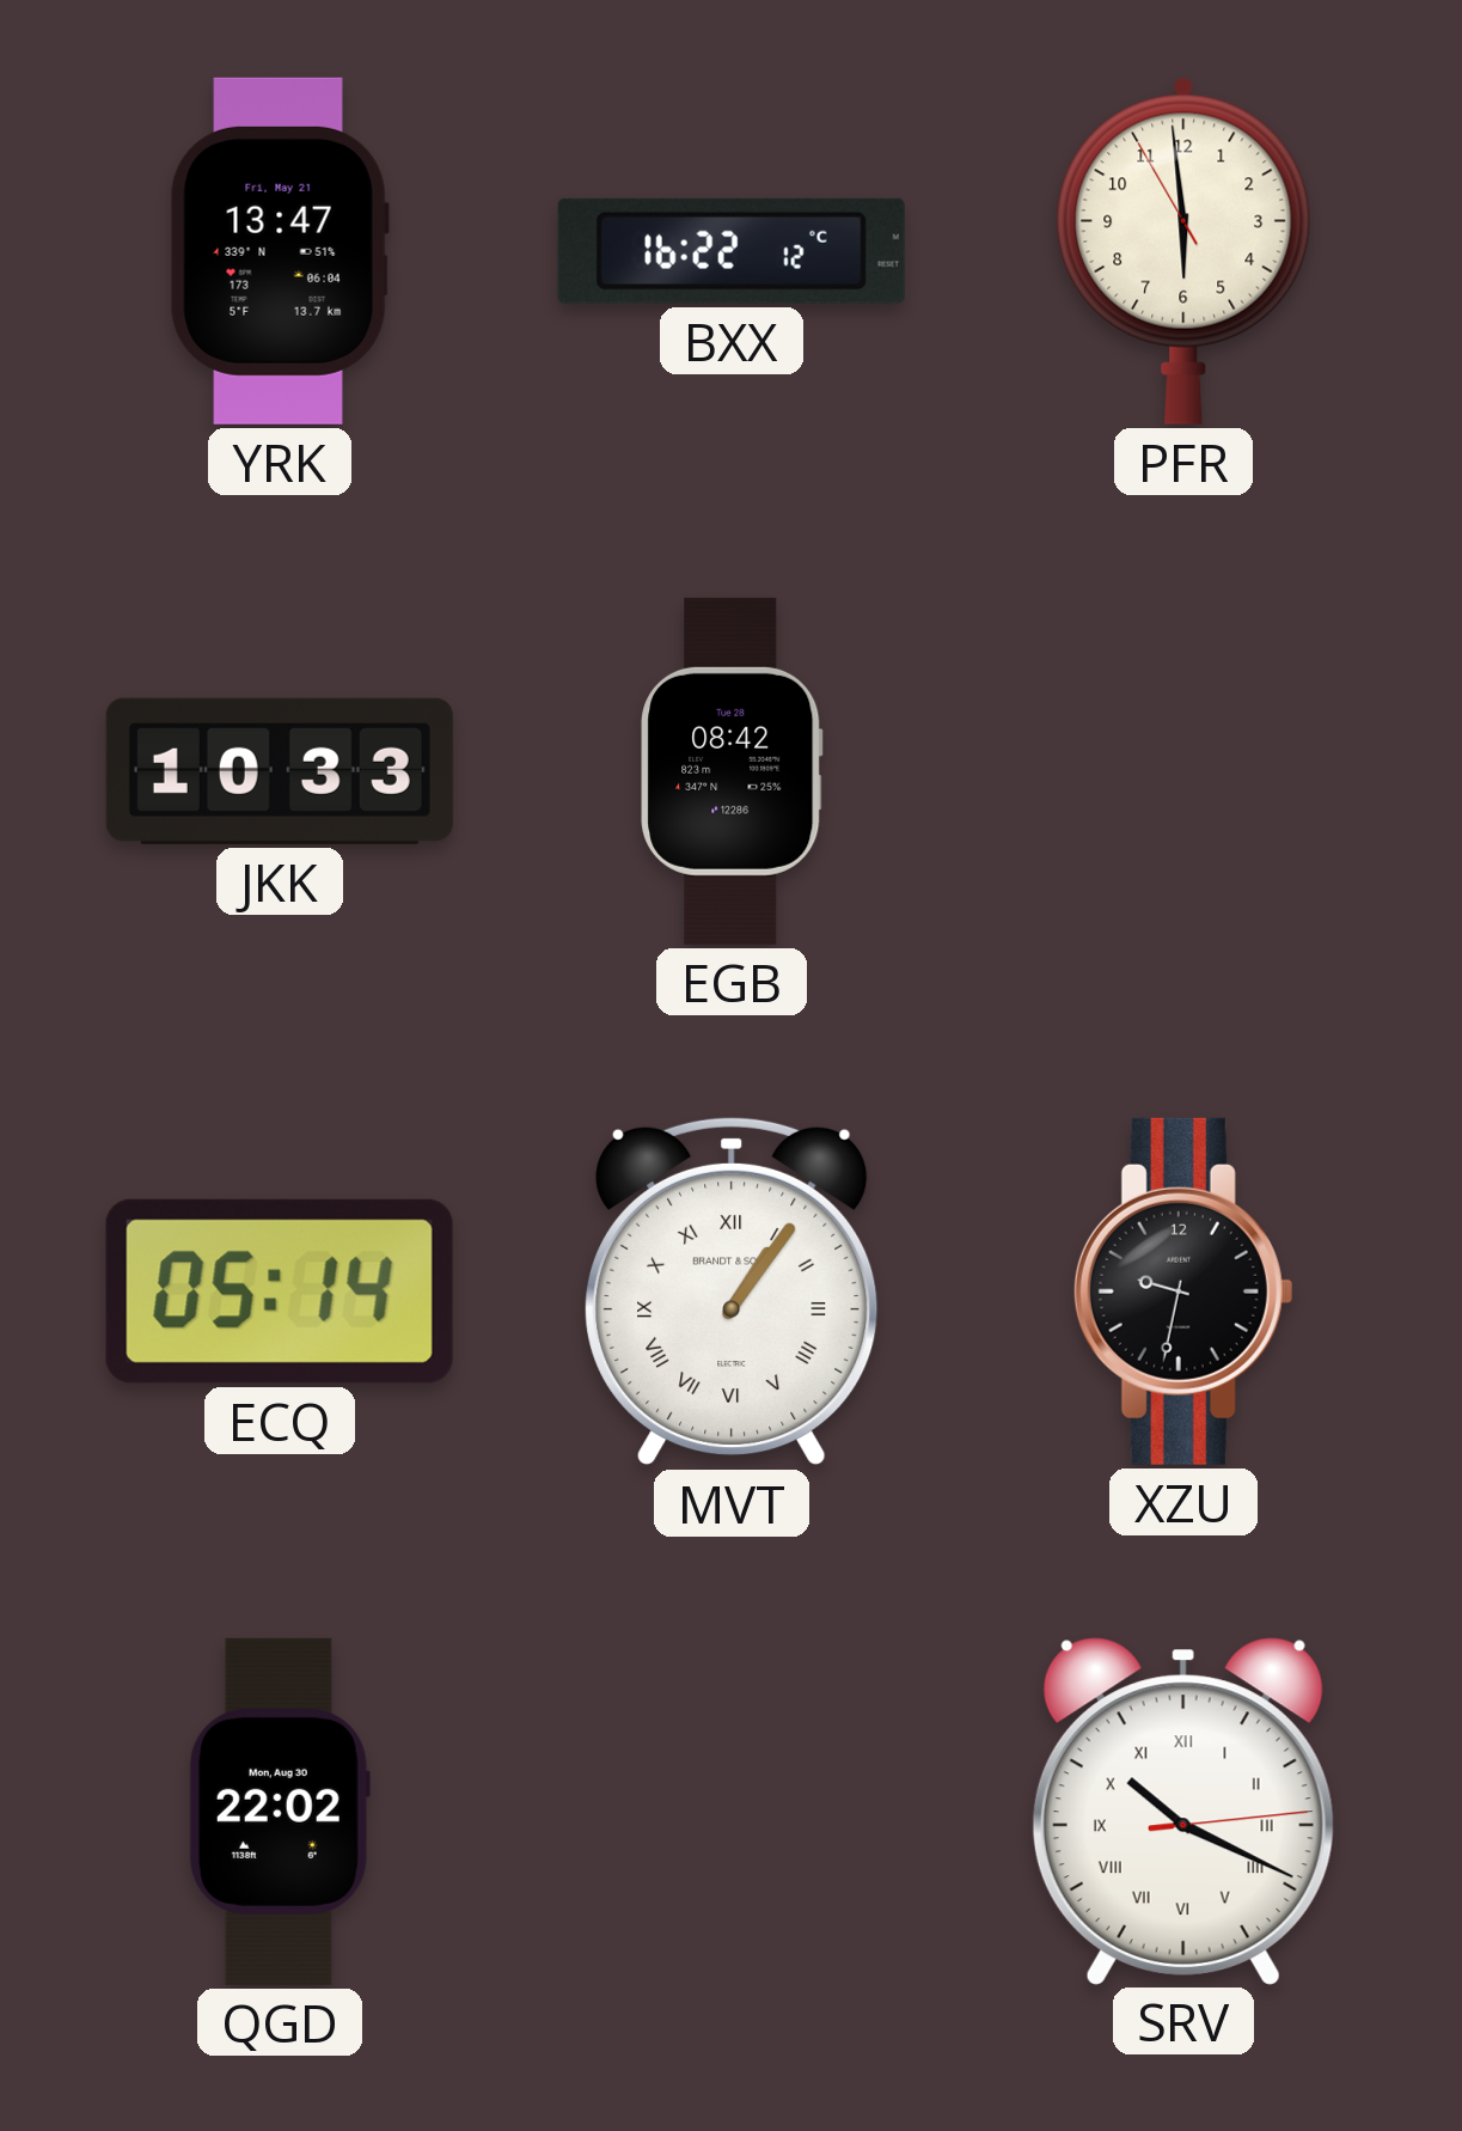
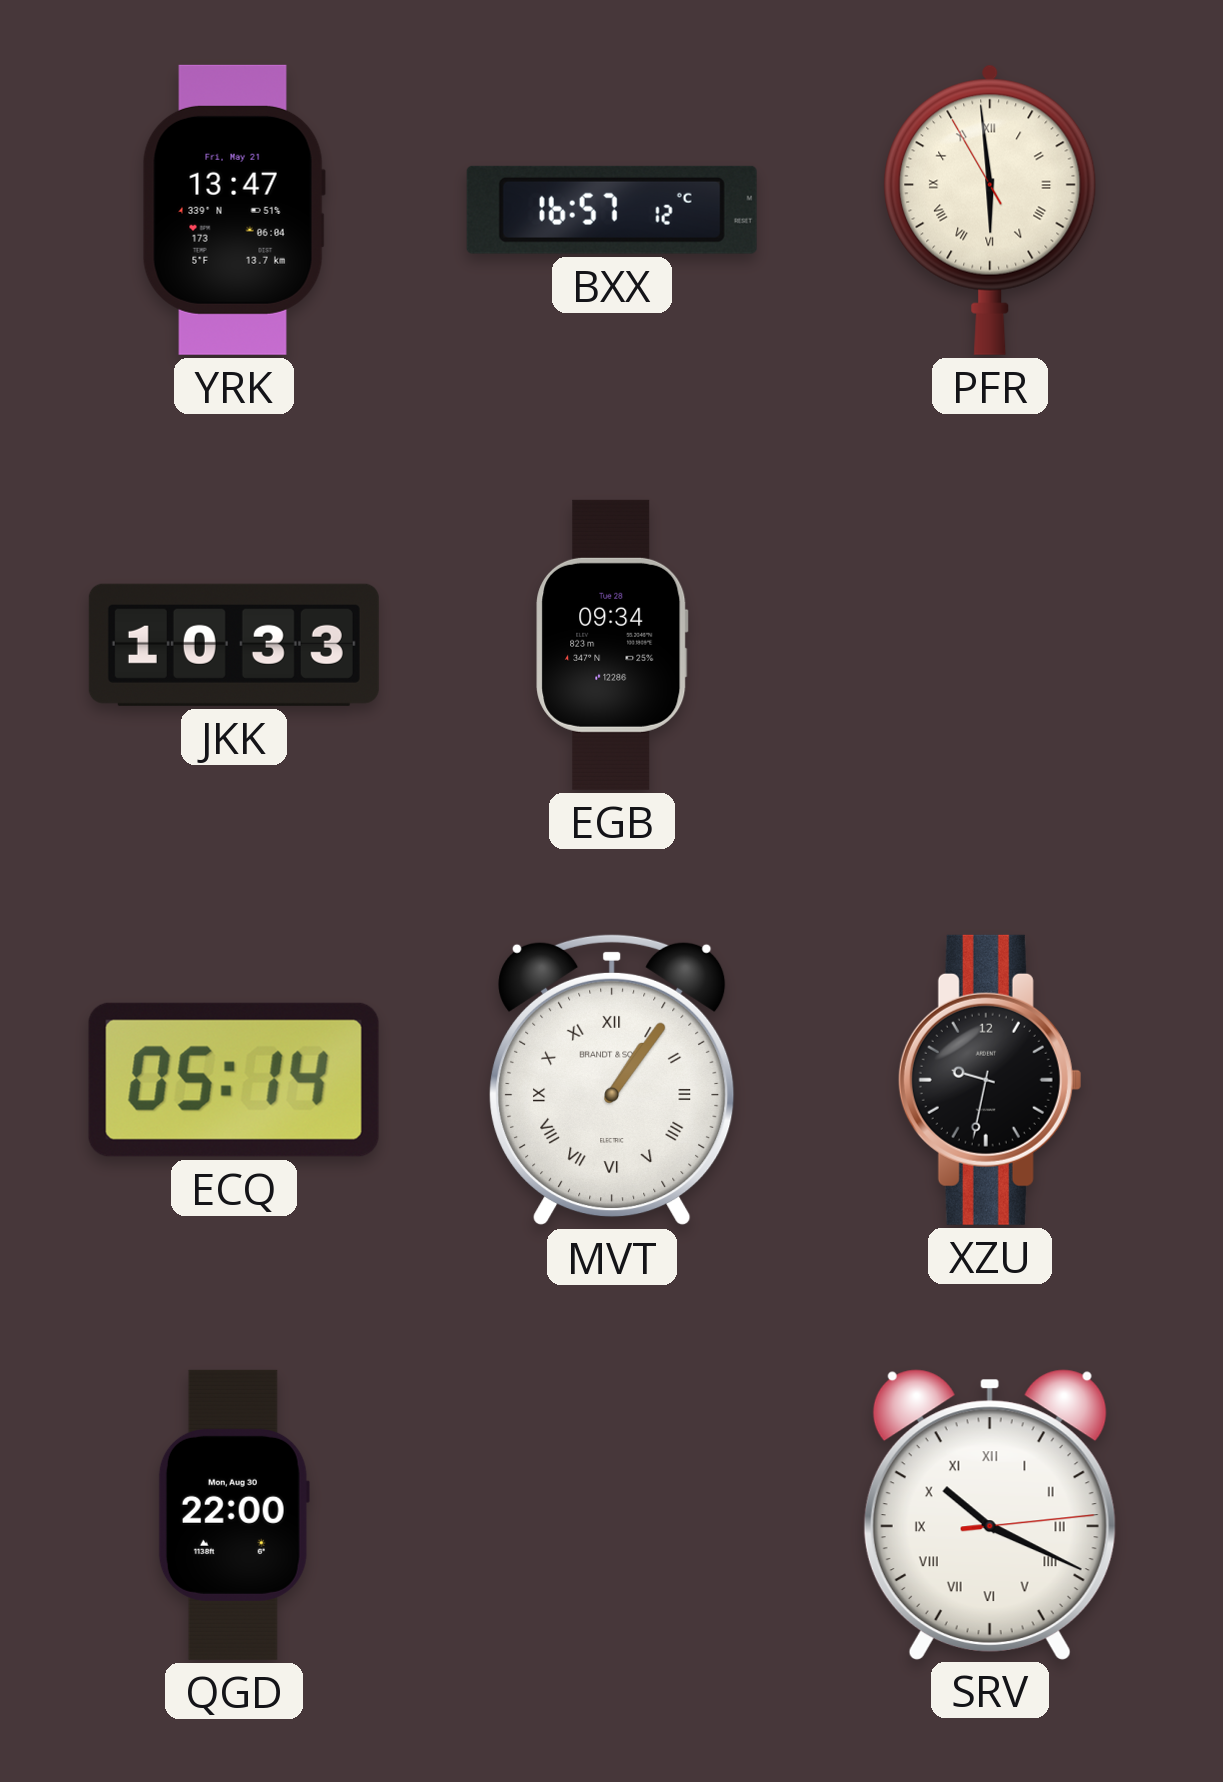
BXX: 16:22 -> 16:57
PFR numerals: Arabic -> Roman
EGB: 08:42 -> 09:34
QGD: 22:02 -> 22:00
